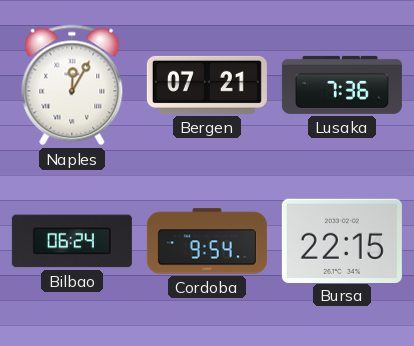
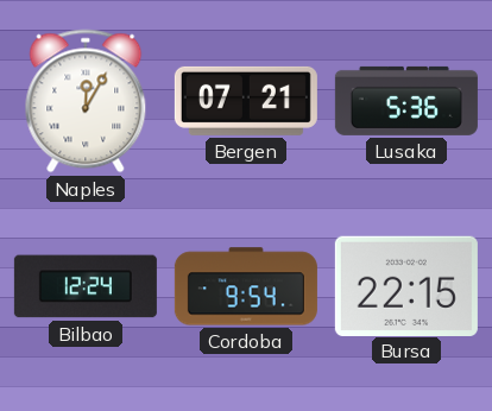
Lusaka: 7:36 -> 5:36
Bilbao: 06:24 -> 12:24
